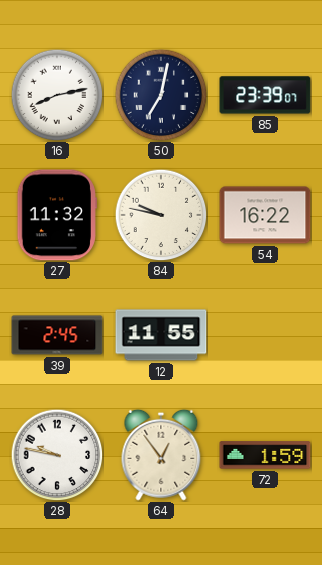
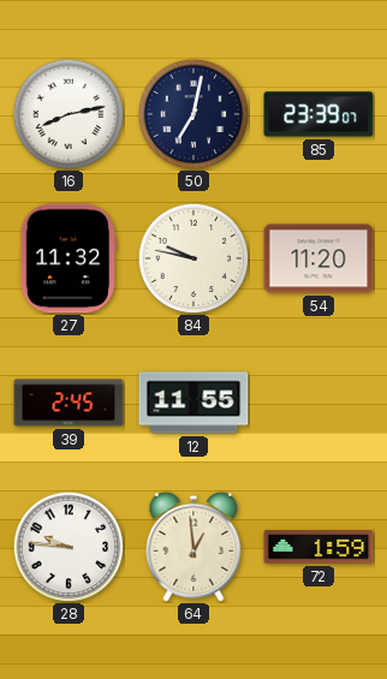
54: 16:22 -> 11:20
28: 9:47 -> 9:46
64: 12:54 -> 12:59
